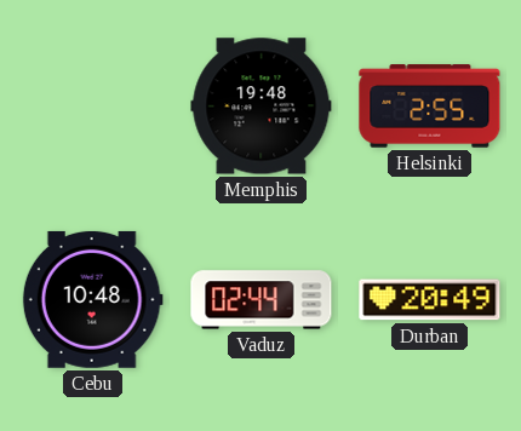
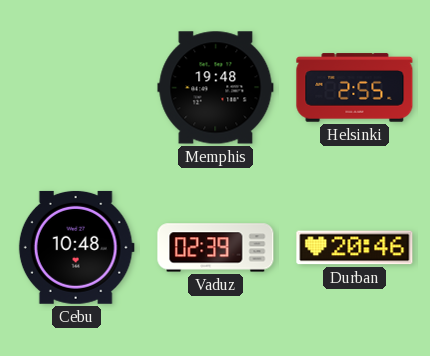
Vaduz: 02:44 -> 02:39
Durban: 20:49 -> 20:46
